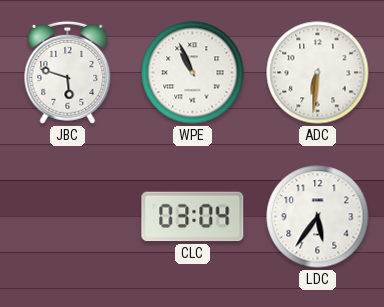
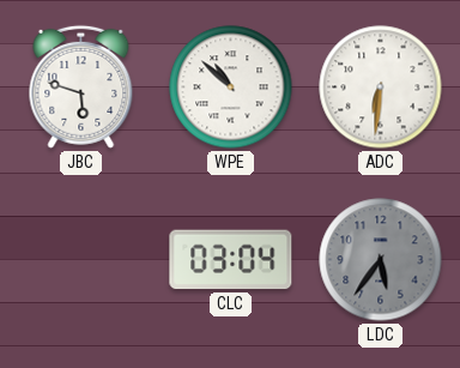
WPE: 10:56 -> 10:52
LDC dial: white -> grey
